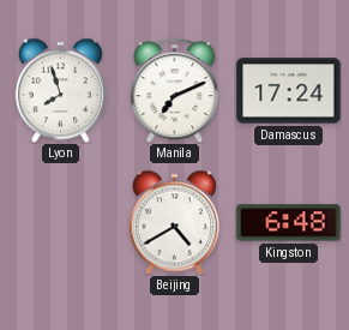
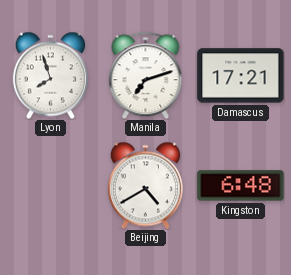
Manila: 7:11 -> 7:12
Damascus: 17:24 -> 17:21
